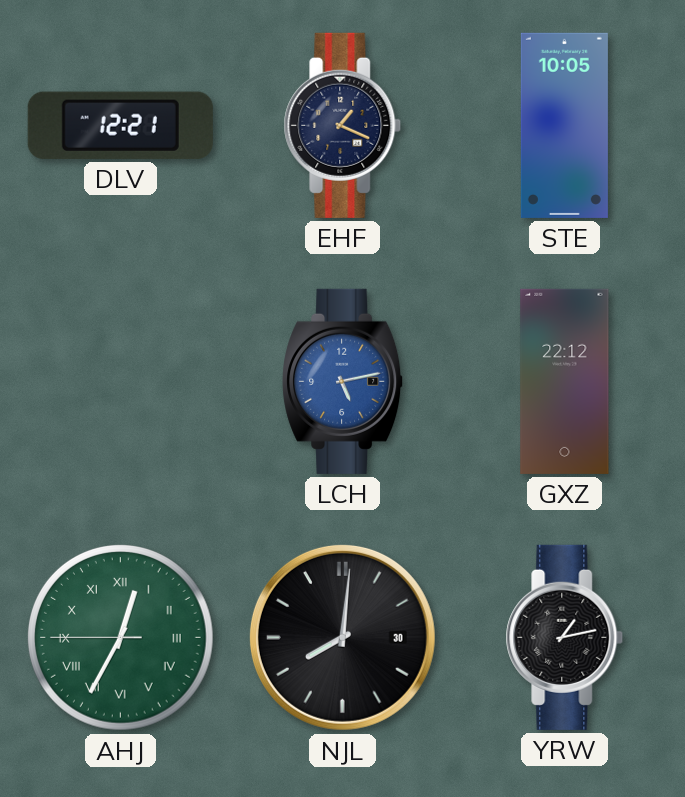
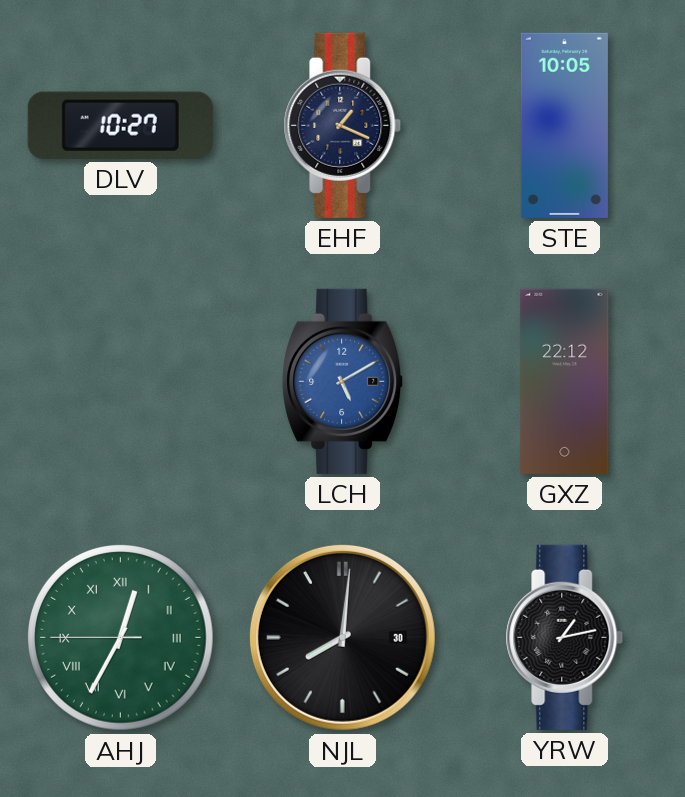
DLV: 12:21 -> 10:27
LCH: 5:13 -> 5:10
